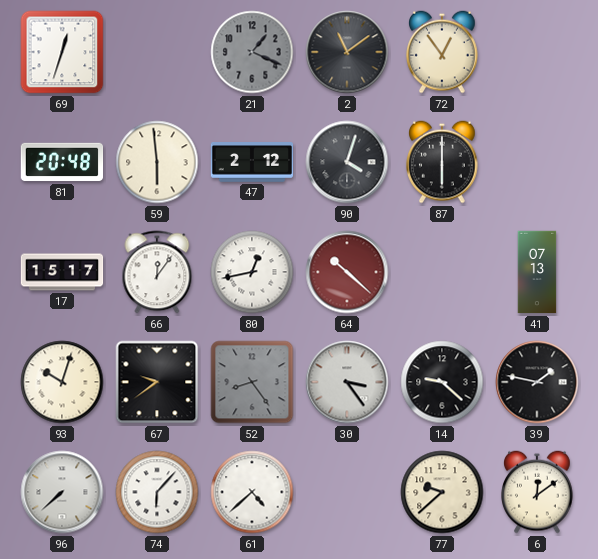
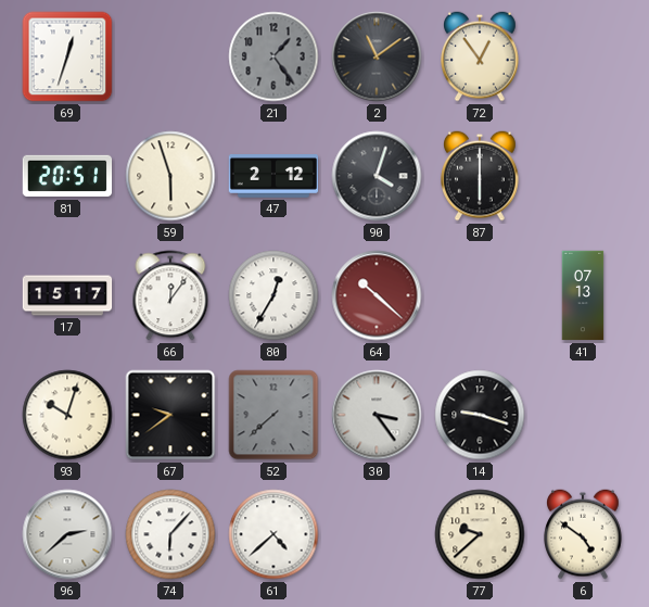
21: 1:19 -> 1:24
81: 20:48 -> 20:51
59: 5:59 -> 5:57
80: 12:43 -> 12:35
52: 8:24 -> 7:38
14: 9:22 -> 9:18
39: 1:47 -> none
96: 7:38 -> 2:38
6: 12:09 -> 4:51
